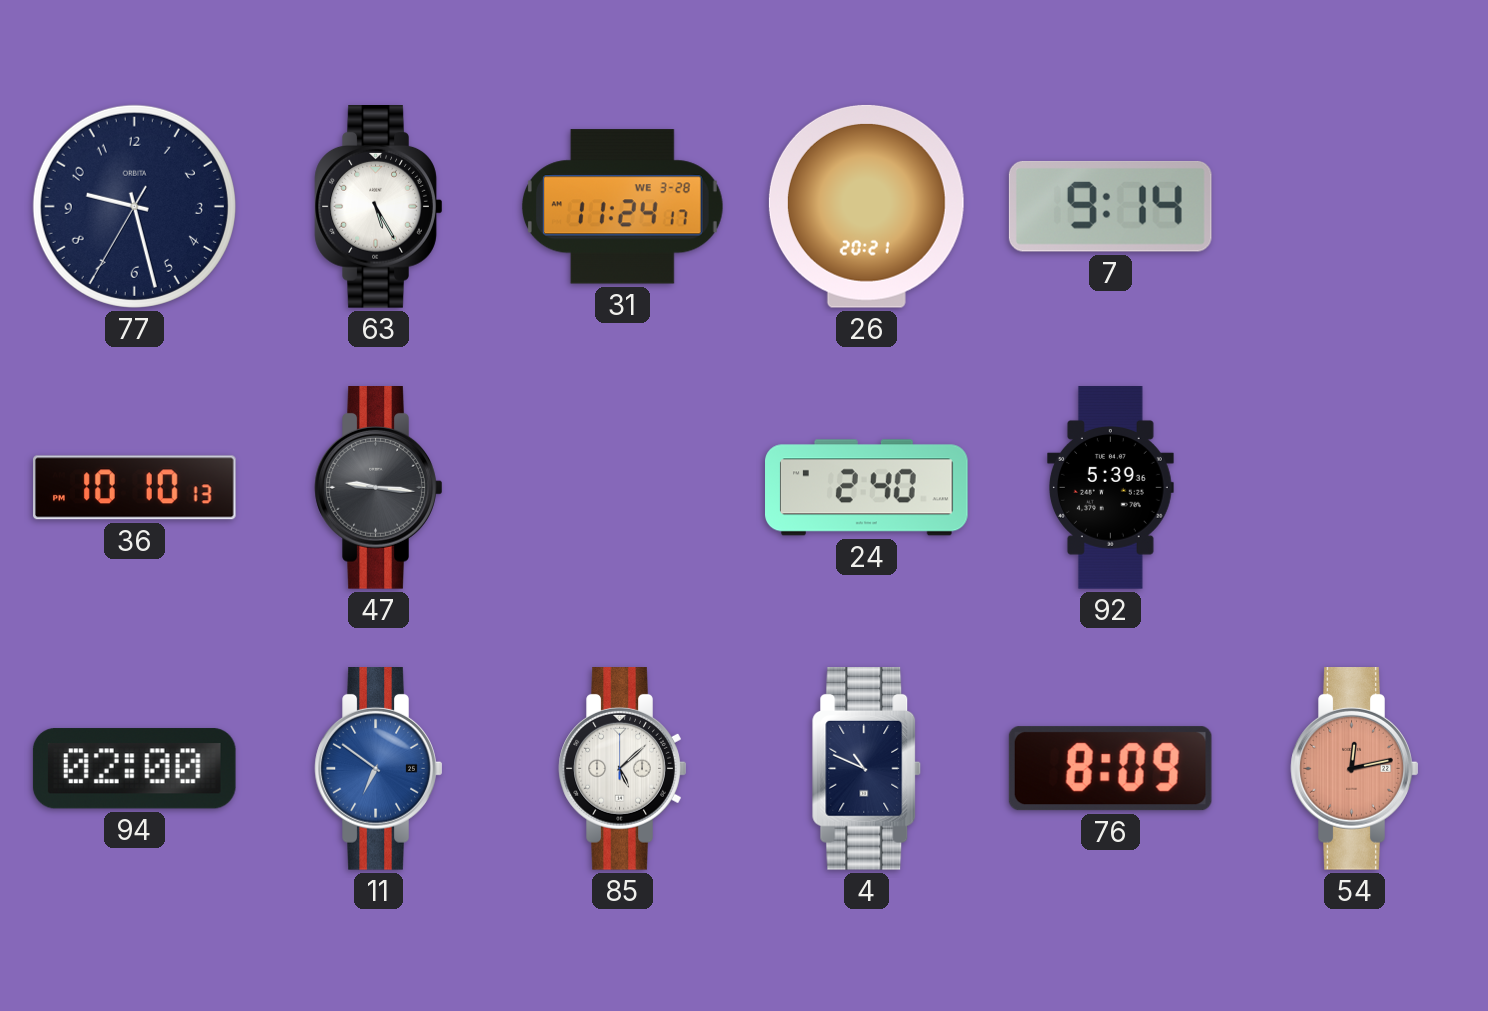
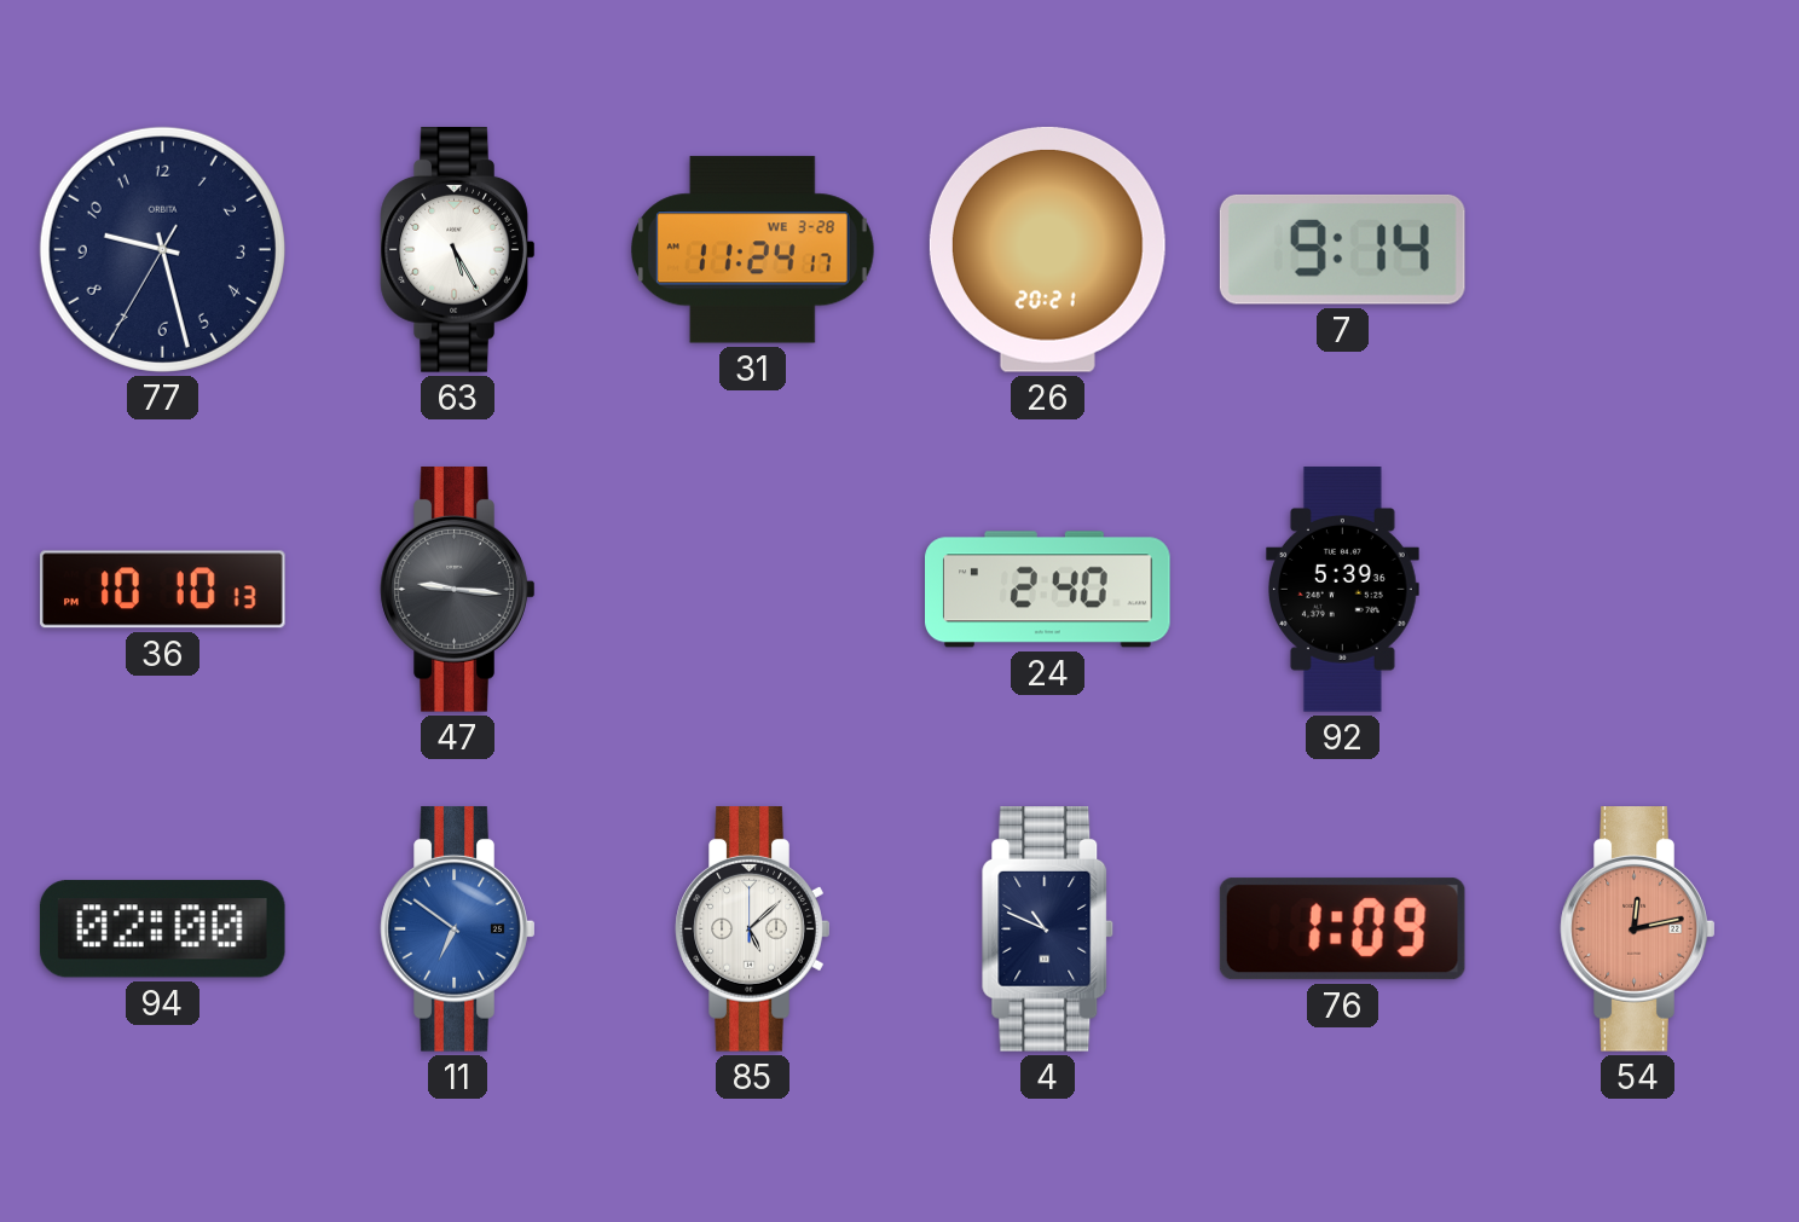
76: 8:09 -> 1:09
